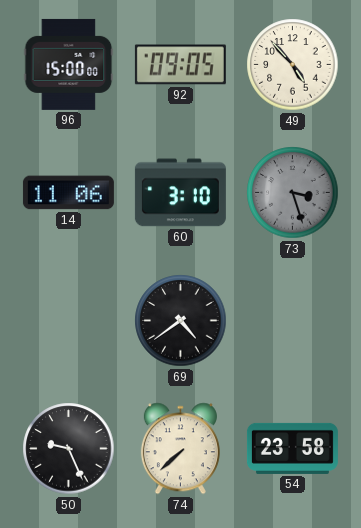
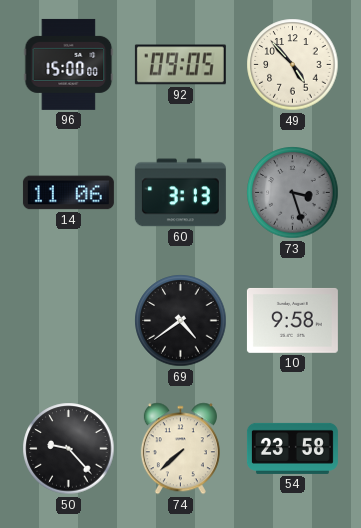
60: 3:10 -> 3:13
10: none -> 9:58
50: 9:26 -> 9:23
